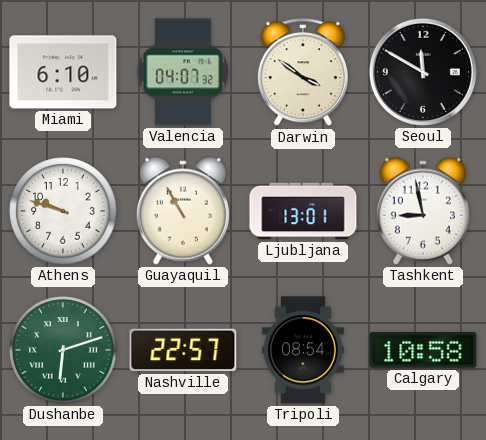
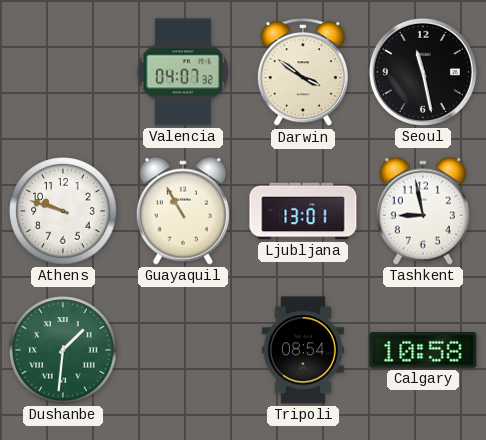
Miami: 6:10 -> none
Seoul: 11:50 -> 11:28
Dushanbe: 6:12 -> 1:31
Nashville: 22:57 -> none
